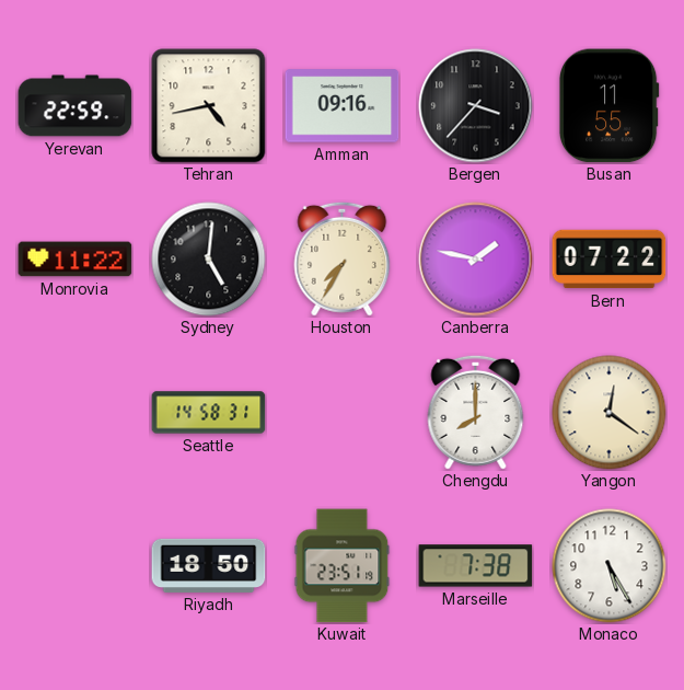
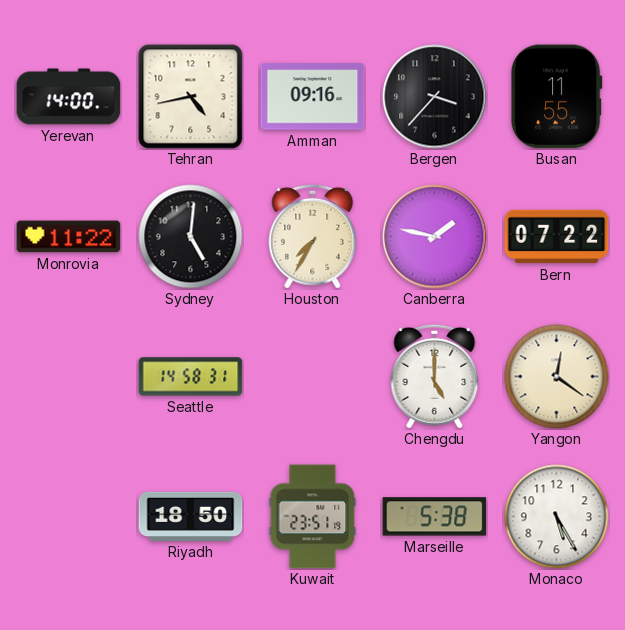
Yerevan: 22:59 -> 14:00
Chengdu: 8:00 -> 5:00
Marseille: 7:38 -> 5:38
